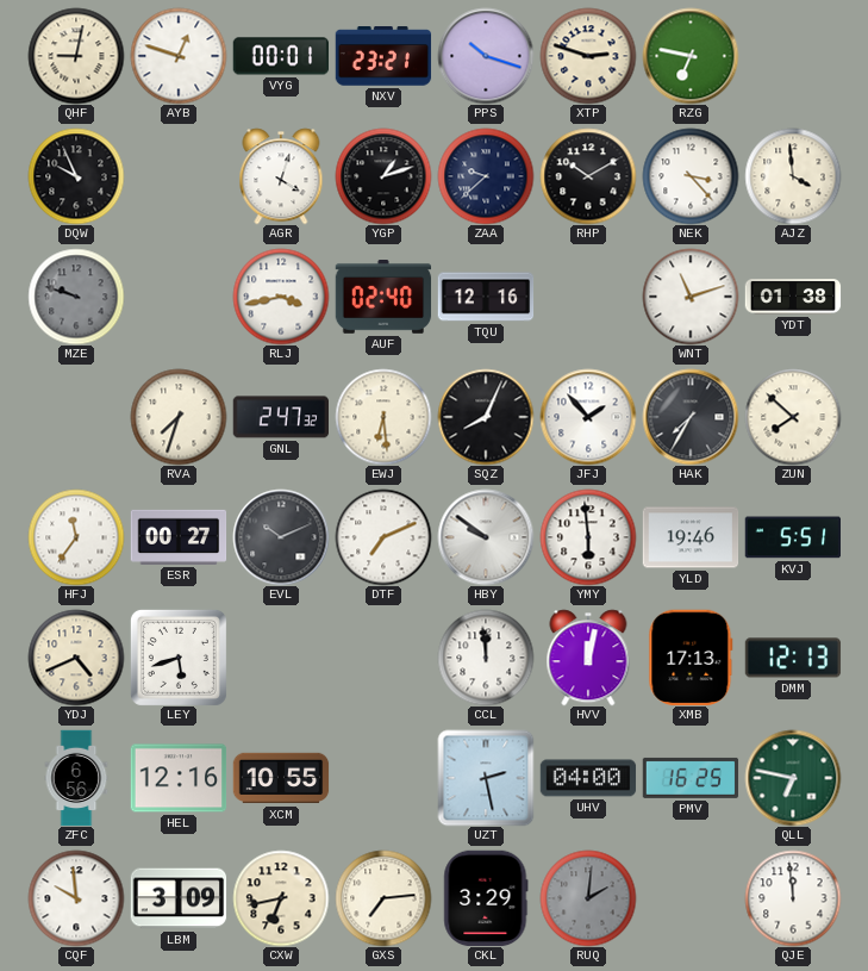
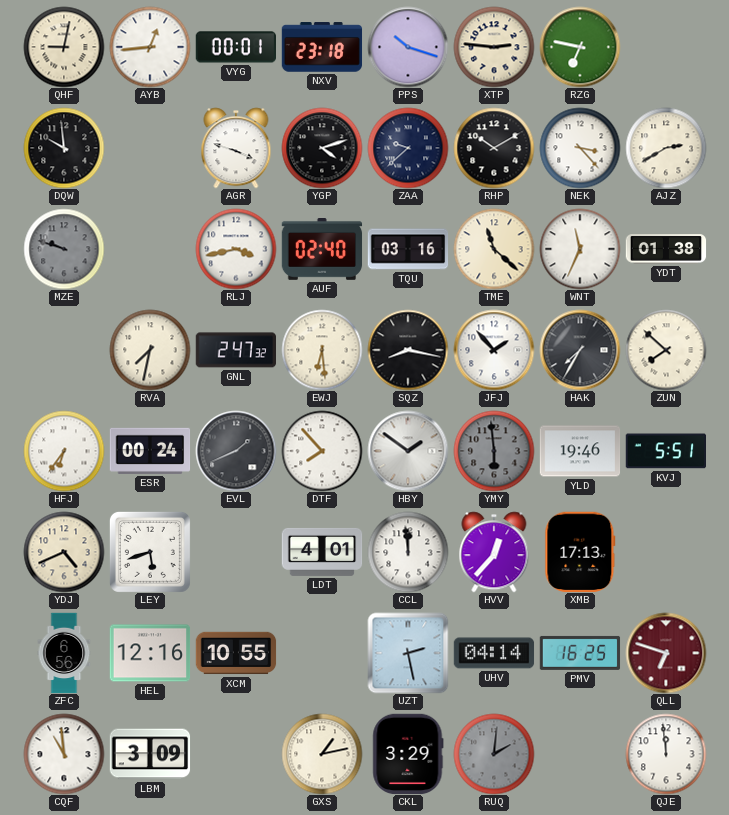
AYB: 12:48 -> 12:44
NXV: 23:21 -> 23:18
XTP: 2:48 -> 2:46
DQW: 9:56 -> 9:59
AGR: 4:03 -> 3:48
YGP: 1:12 -> 4:12
AJZ: 3:59 -> 2:40
TQU: 12:16 -> 03:16
TME: none -> 11:22
WNT: 11:12 -> 11:34
RVA: 7:33 -> 7:32
SQZ: 8:04 -> 8:17
HFJ: 11:36 -> 6:36
ESR: 00:27 -> 00:24
EVL: 10:11 -> 1:41
DTF: 7:11 -> 7:53
HBY: 9:51 -> 1:51
YMY dial: white -> grey
LDT: none -> 4:01
HVV: 12:02 -> 12:37
DMM: 12:13 -> none
UHV: 04:00 -> 04:14
QLL: 6:47 -> 6:48
QLL dial: green -> burgundy
CQF: 9:59 -> 10:59
CXW: 6:43 -> none
GXS: 7:14 -> 1:13
